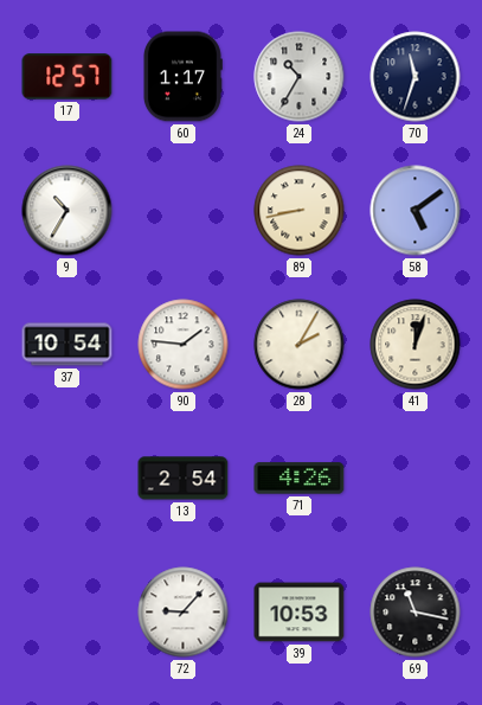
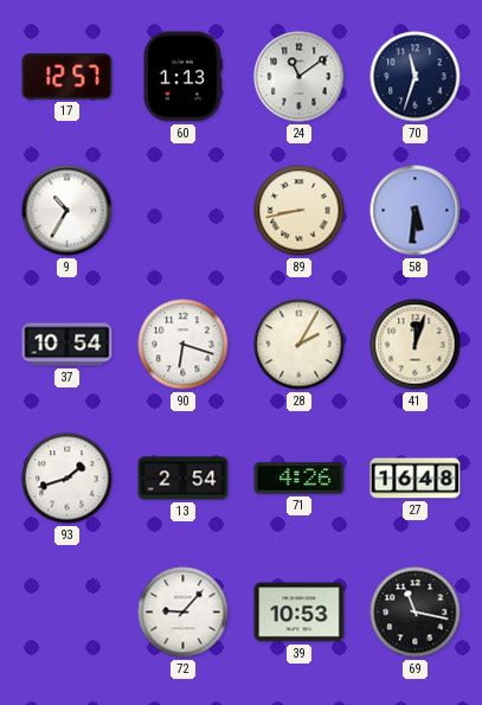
60: 1:17 -> 1:13
24: 10:35 -> 11:09
58: 5:09 -> 5:31
90: 1:46 -> 6:18
93: none -> 1:42
27: none -> 16:48
